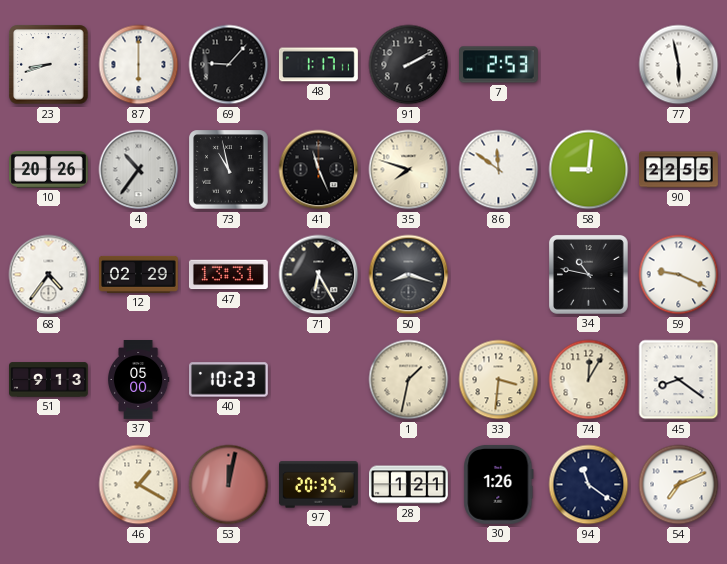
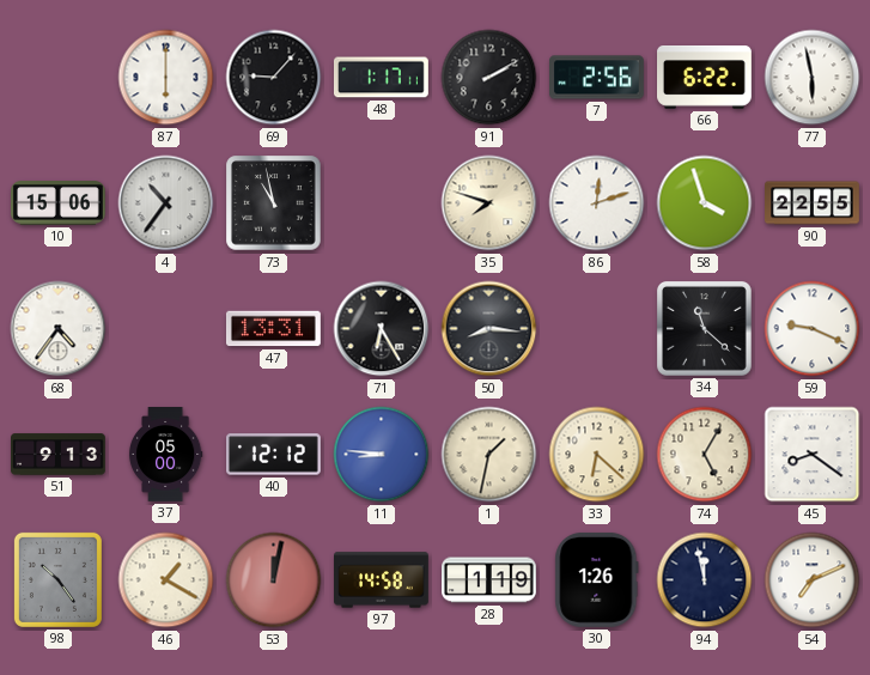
23: 8:42 -> none
7: 2:53 -> 2:56
66: none -> 6:22
10: 20:26 -> 15:06
41: 11:26 -> none
86: 11:51 -> 12:12
58: 9:01 -> 3:57
12: 02:29 -> none
50: 8:18 -> 8:16
34: 10:47 -> 11:22
40: 10:23 -> 12:12
11: none -> 8:46
33: 3:31 -> 6:22
74: 12:05 -> 5:05
98: none -> 10:24
97: 20:35 -> 14:58
28: 1:21 -> 1:19
94: 11:21 -> 11:58
